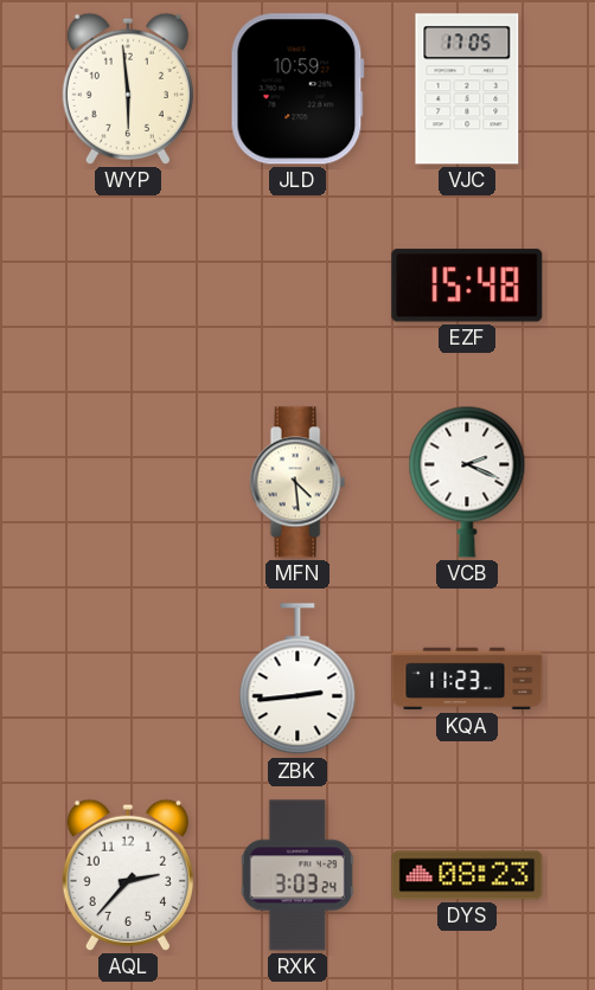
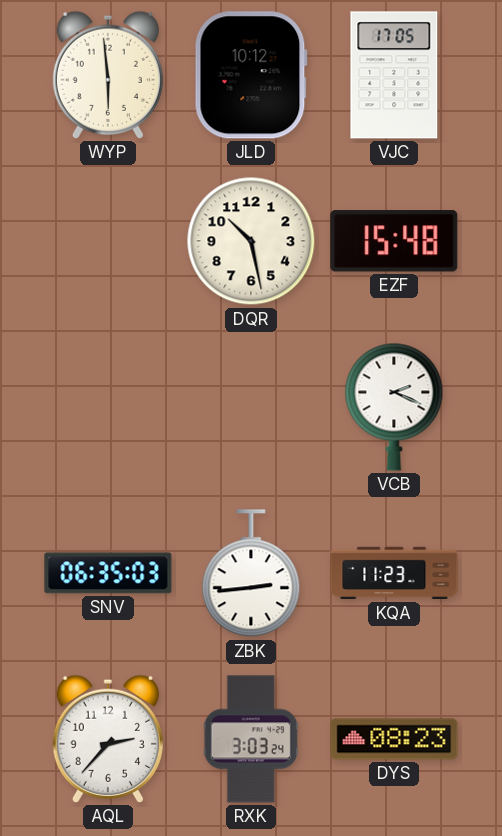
JLD: 10:59 -> 10:12
DQR: none -> 10:28
MFN: 4:29 -> none
SNV: none -> 06:35
